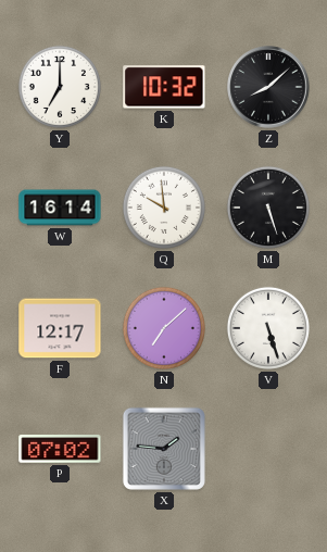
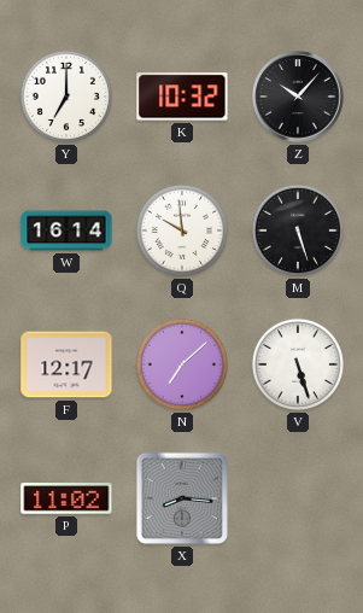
Z: 8:08 -> 10:07
P: 07:02 -> 11:02
X: 1:46 -> 8:16
